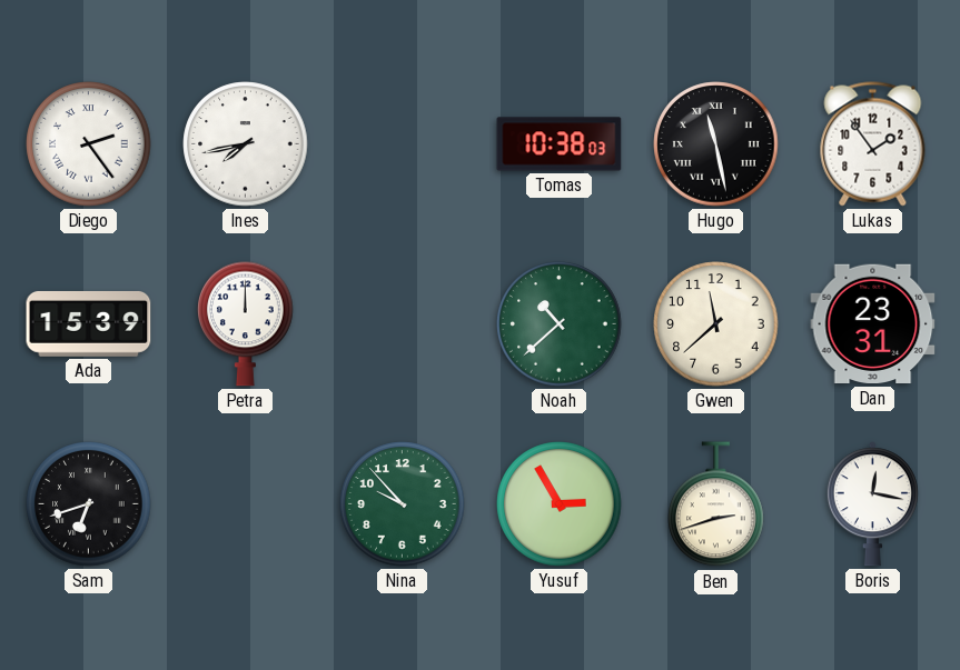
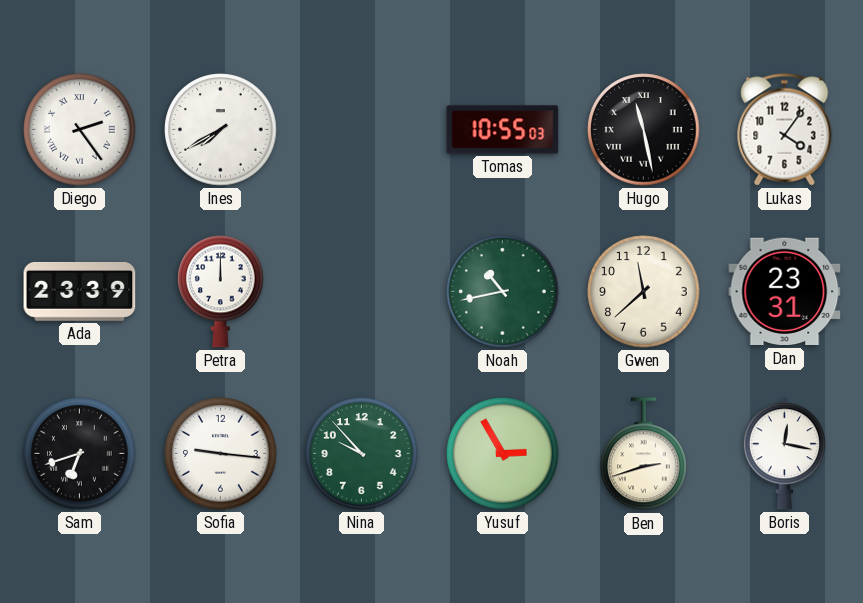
Ines: 7:43 -> 7:40
Tomas: 10:38 -> 10:55
Lukas: 1:54 -> 4:06
Ada: 15:39 -> 23:39
Noah: 10:38 -> 10:43
Sofia: none -> 9:16
